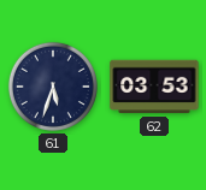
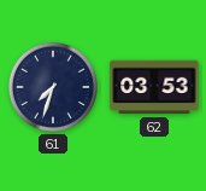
61: 5:33 -> 7:33
